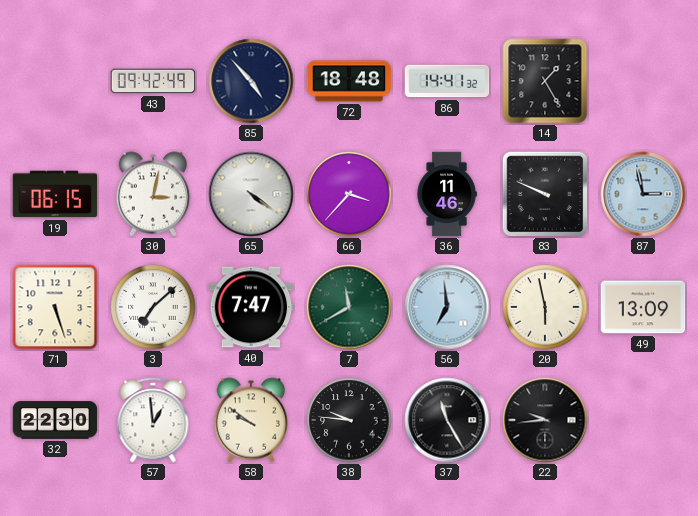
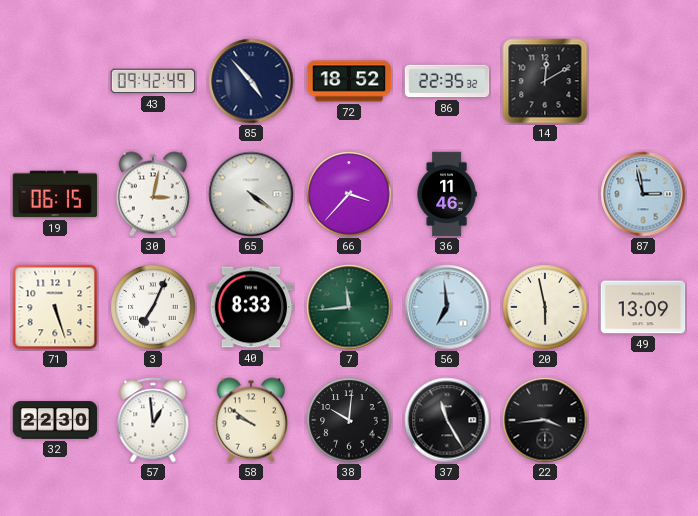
72: 18:48 -> 18:52
86: 14:41 -> 22:35
14: 1:25 -> 12:10
83: 9:49 -> none
3: 7:08 -> 7:04
40: 7:47 -> 8:33
7: 11:40 -> 11:44
38: 9:46 -> 10:01
22: 9:44 -> 3:44
